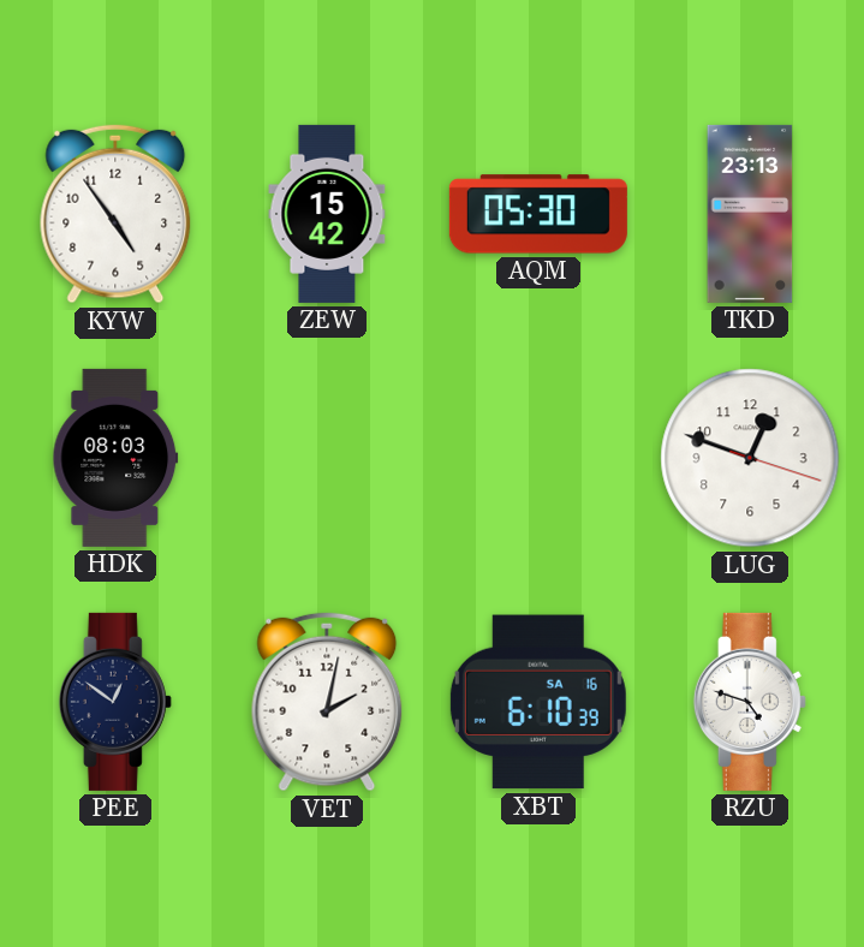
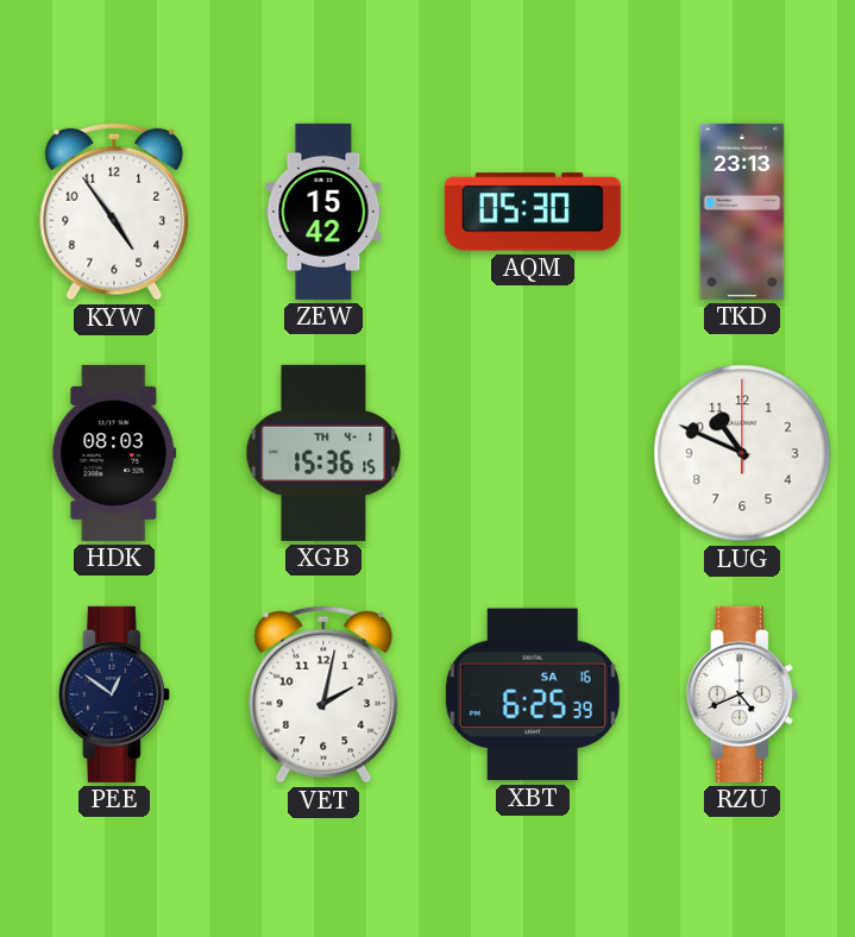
XGB: none -> 15:36
LUG: 12:48 -> 10:49
XBT: 6:10 -> 6:25
RZU: 4:48 -> 4:41
